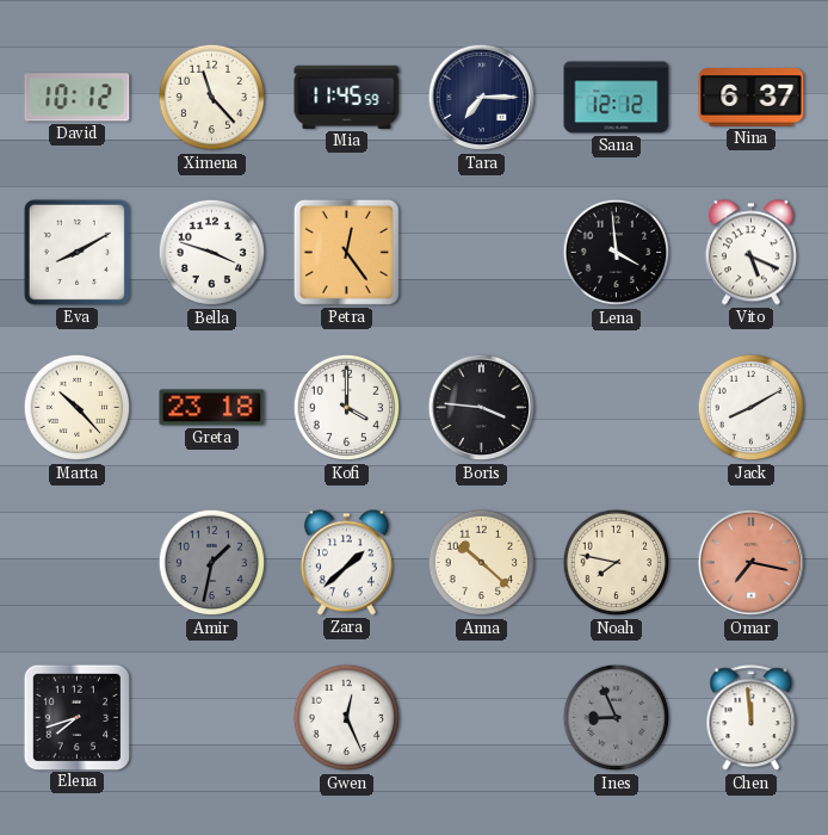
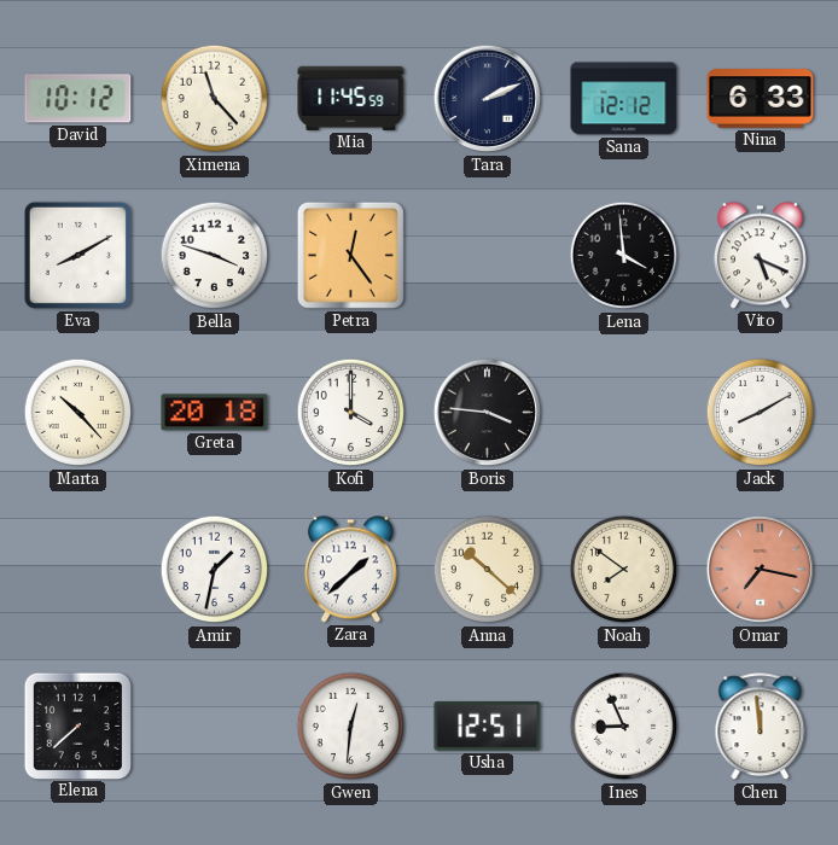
Tara: 7:15 -> 2:11
Nina: 6:37 -> 6:33
Greta: 23:18 -> 20:18
Amir dial: grey -> white
Noah: 7:47 -> 7:51
Elena: 7:42 -> 7:38
Gwen: 12:26 -> 12:31
Usha: none -> 12:51
Ines dial: grey -> white
